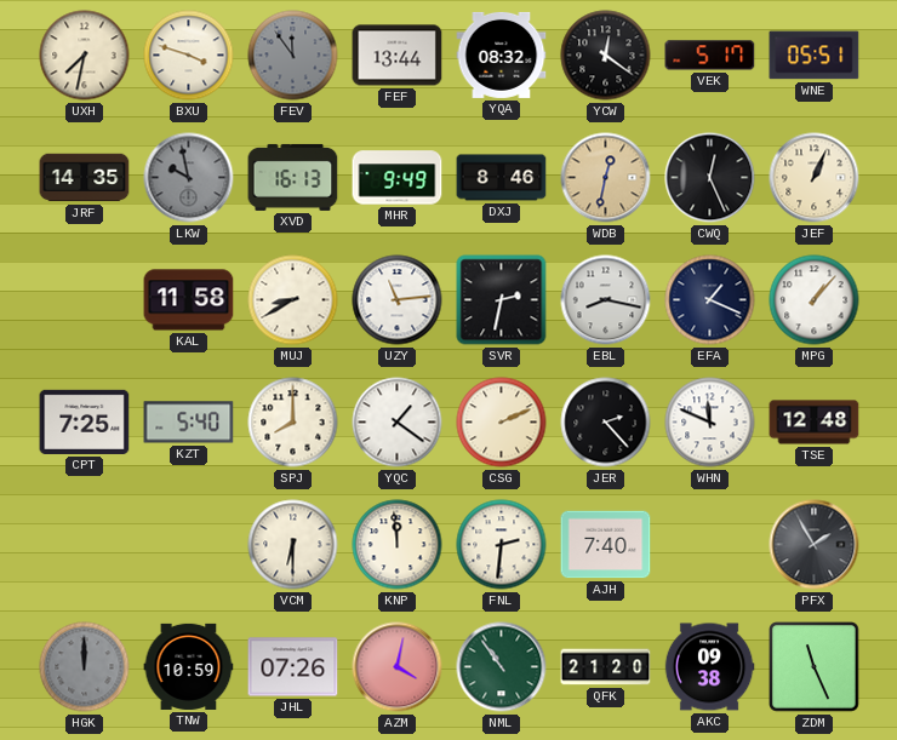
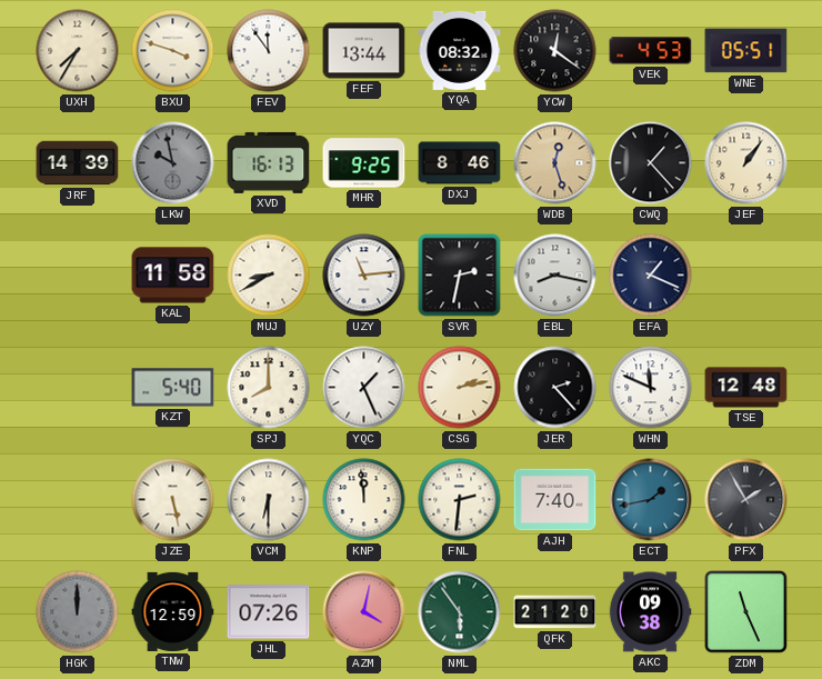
UXH: 7:32 -> 7:35
FEV dial: grey -> white
VEK: 5:17 -> 4:53
JRF: 14:35 -> 14:39
MHR: 9:49 -> 9:25
WDB: 12:32 -> 12:27
CWQ: 12:26 -> 1:23
JEF: 1:04 -> 1:06
MPG: 1:07 -> none
CPT: 7:25 -> none
YQC: 1:21 -> 1:26
CSG: 2:11 -> 2:13
JZE: none -> 5:28
ECT: none -> 1:43
TNW: 10:59 -> 12:59
NML: 10:54 -> 5:54
